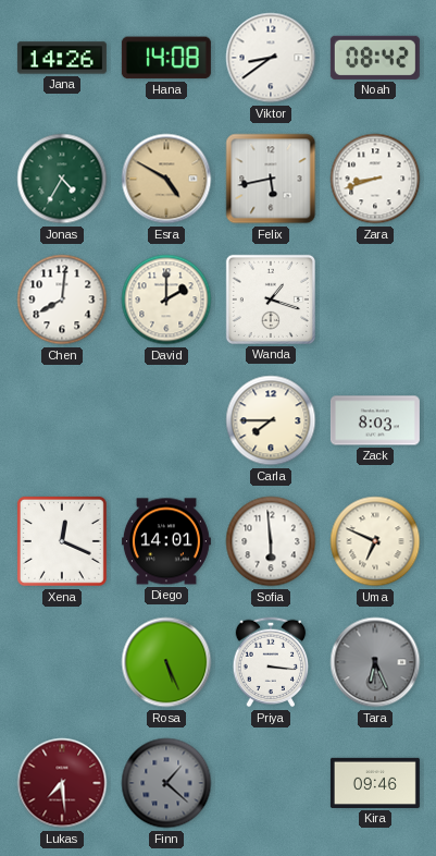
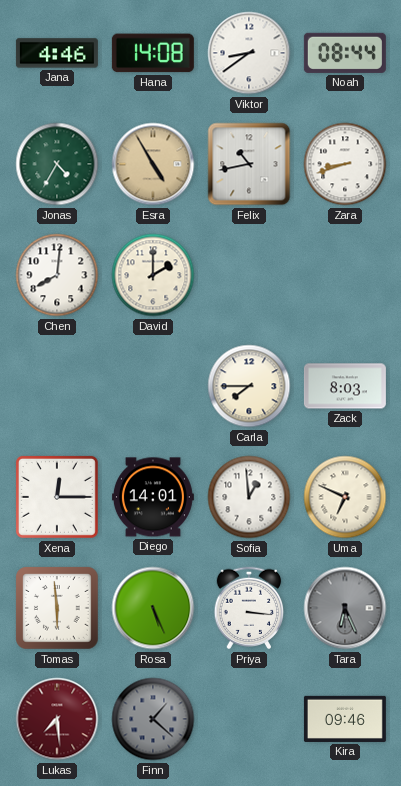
Jana: 14:26 -> 4:46
Noah: 08:42 -> 08:44
Esra: 4:50 -> 4:55
Felix: 5:43 -> 10:43
Wanda: 1:18 -> none
Xena: 12:19 -> 12:15
Sofia: 5:59 -> 12:59
Tomas: none -> 5:59
